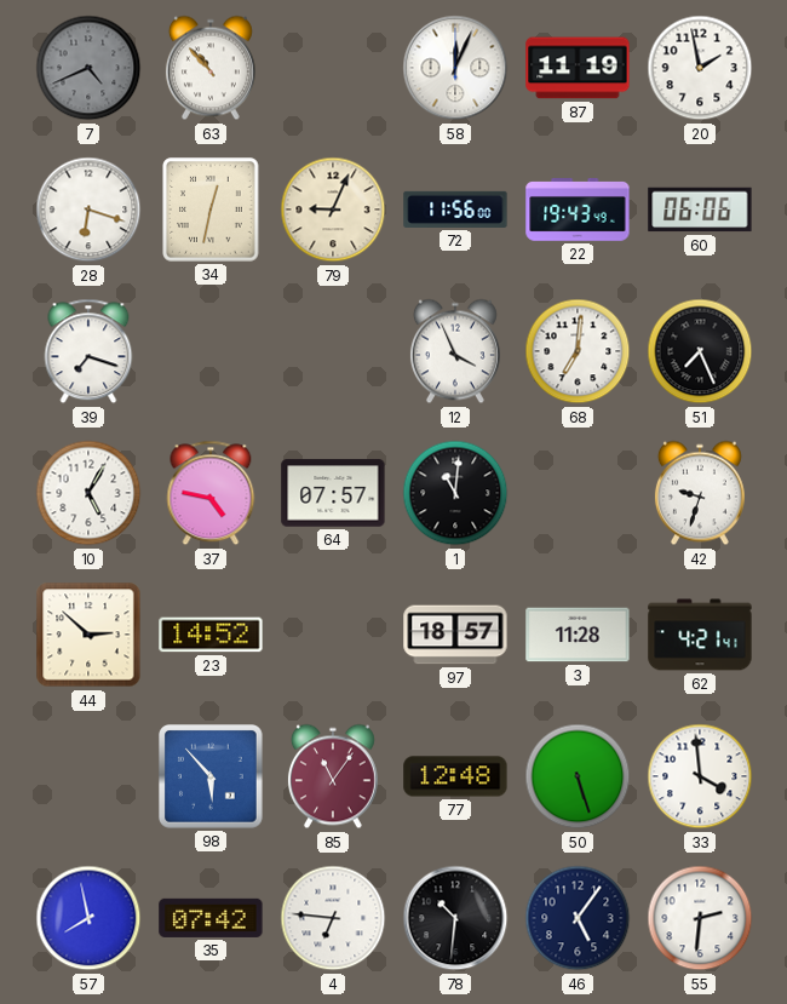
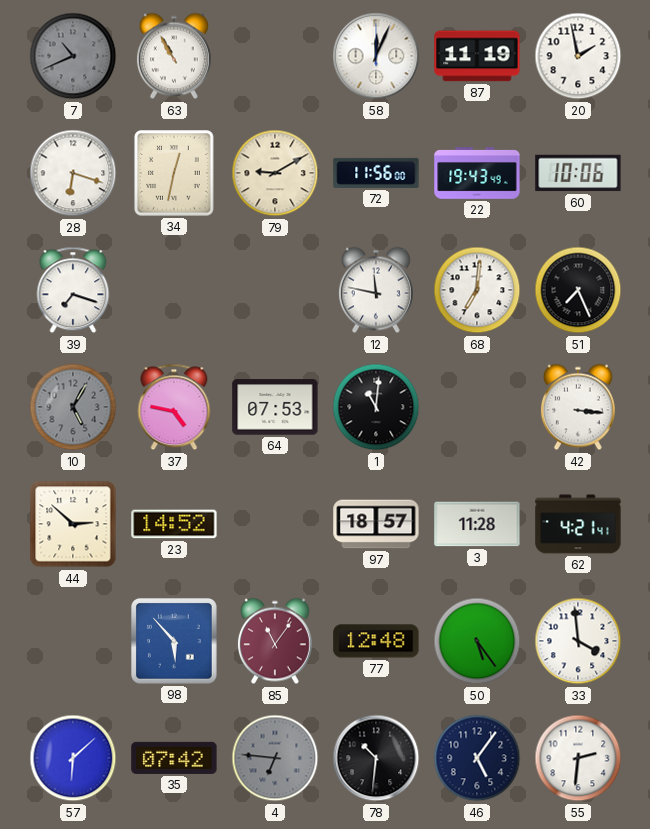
7: 4:41 -> 10:41
63: 10:53 -> 10:55
79: 9:04 -> 9:10
60: 06:06 -> 10:06
12: 3:56 -> 11:47
10 dial: white -> grey
64: 07:57 -> 07:53
42: 9:33 -> 3:16
50: 5:27 -> 5:24
57: 7:58 -> 6:08
4 dial: white -> grey
